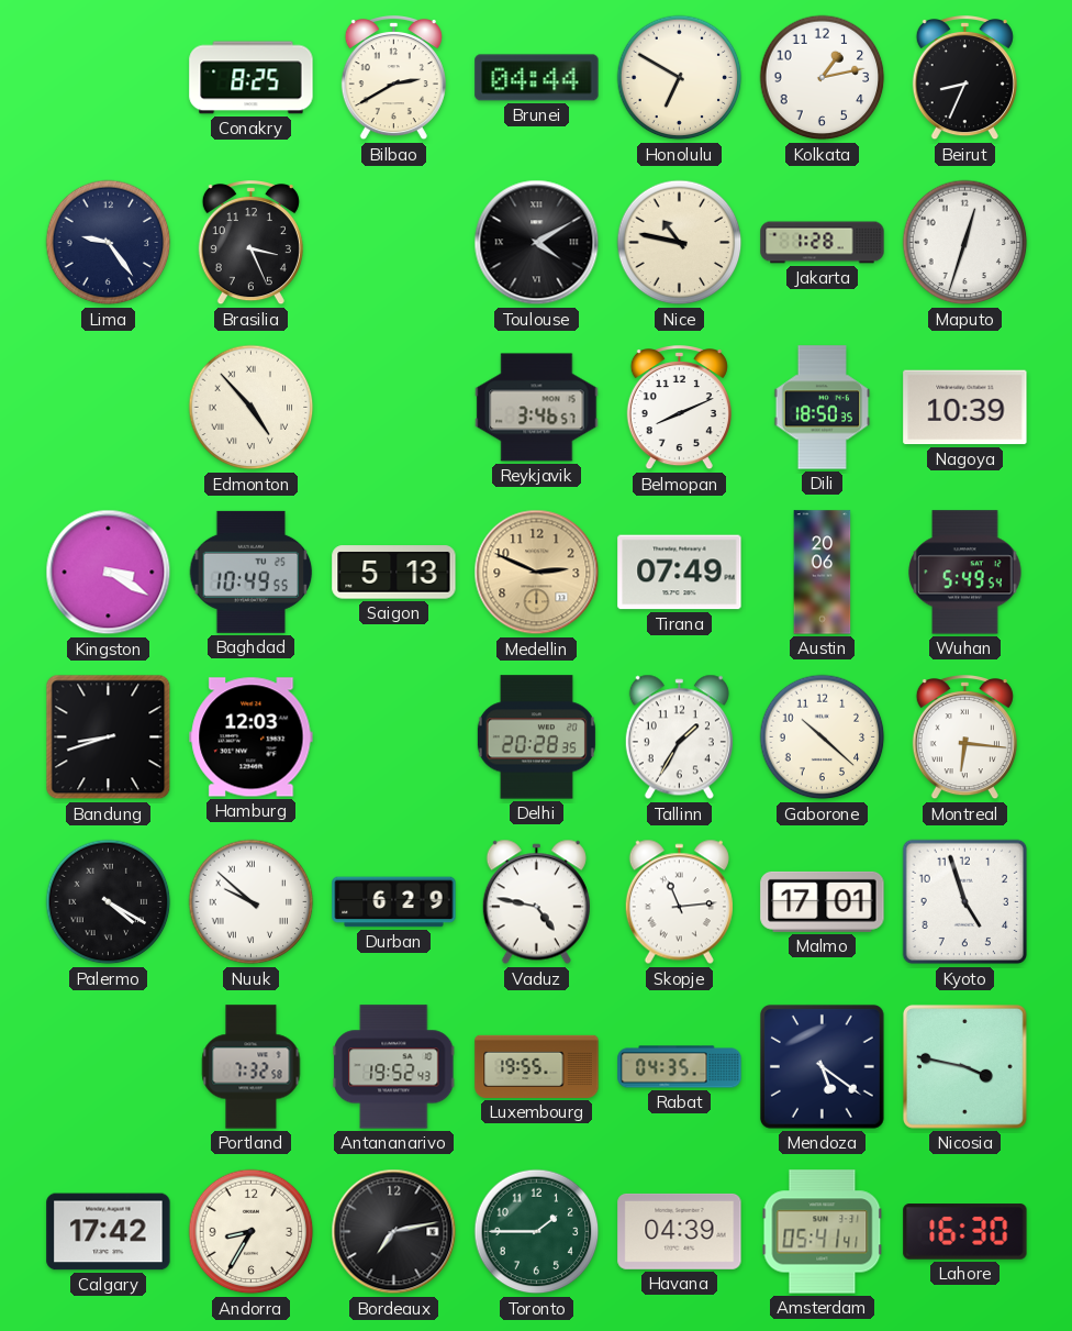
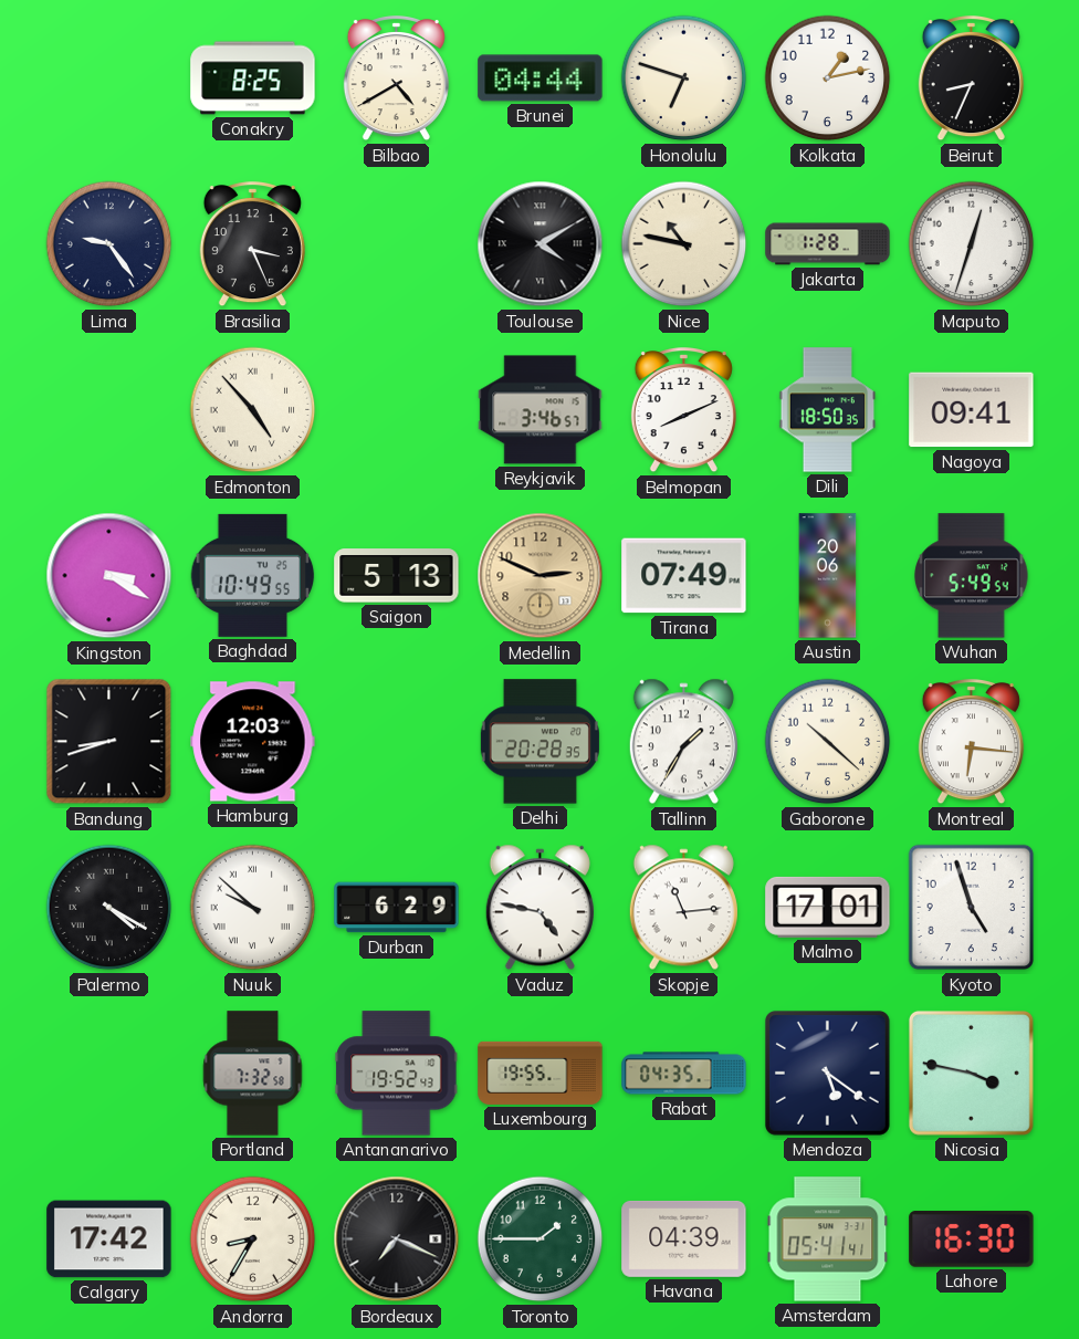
Bilbao: 2:40 -> 4:40
Honolulu: 6:50 -> 6:48
Nagoya: 10:39 -> 09:41
Bordeaux: 7:13 -> 7:19
